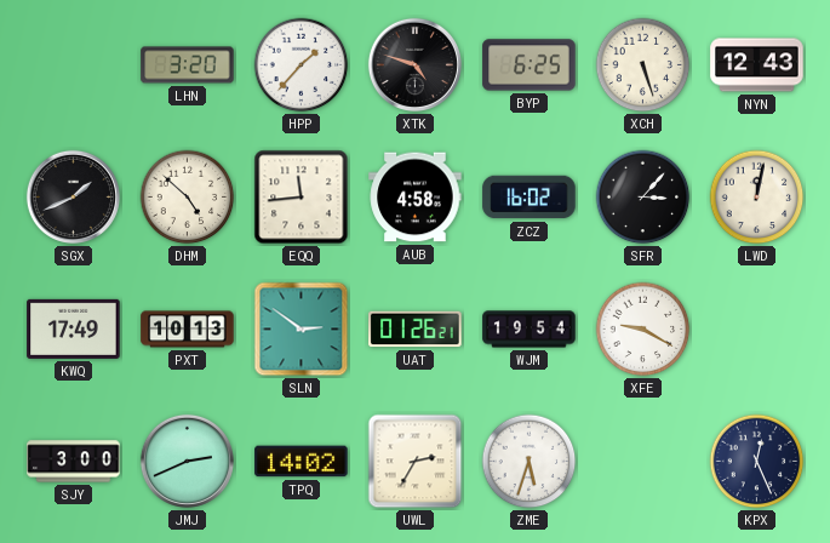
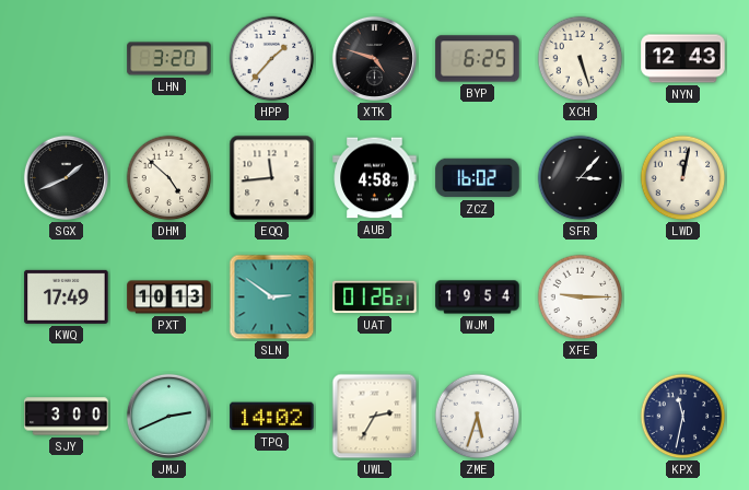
XFE: 9:20 -> 9:15
KPX: 12:26 -> 11:32
